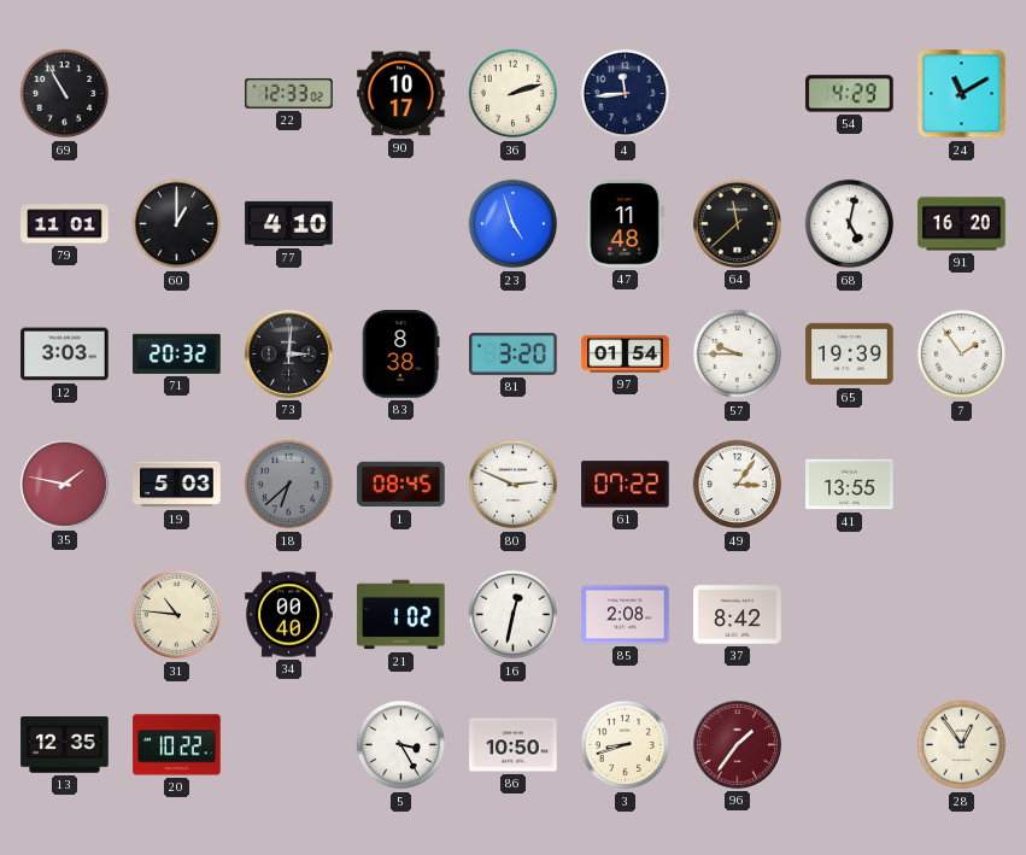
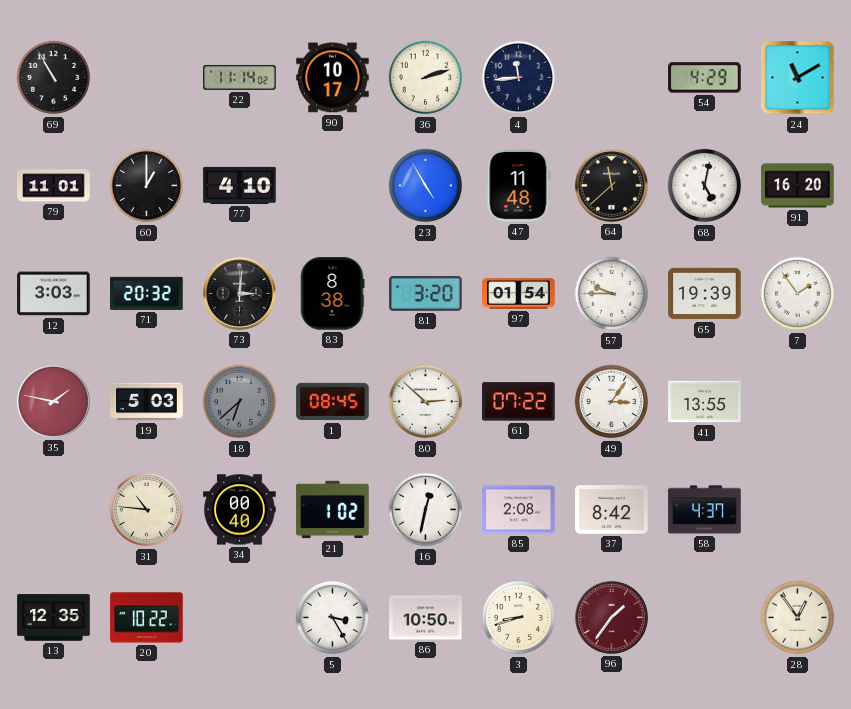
22: 12:33 -> 11:14
23: 4:57 -> 4:55
80: 2:49 -> 2:52
58: none -> 4:37
